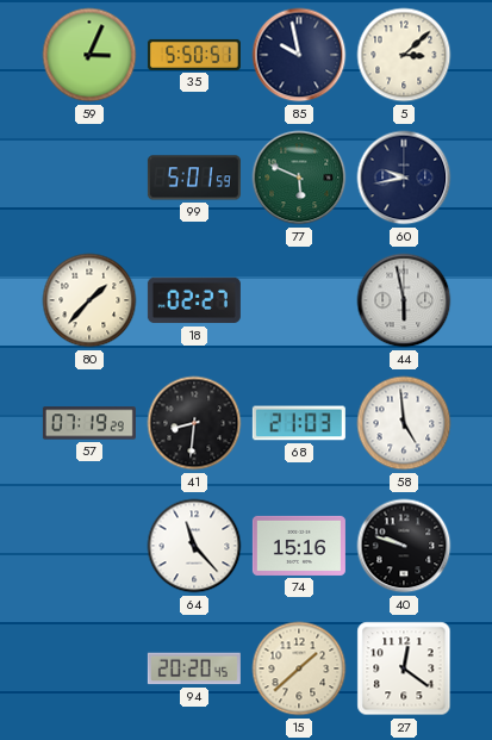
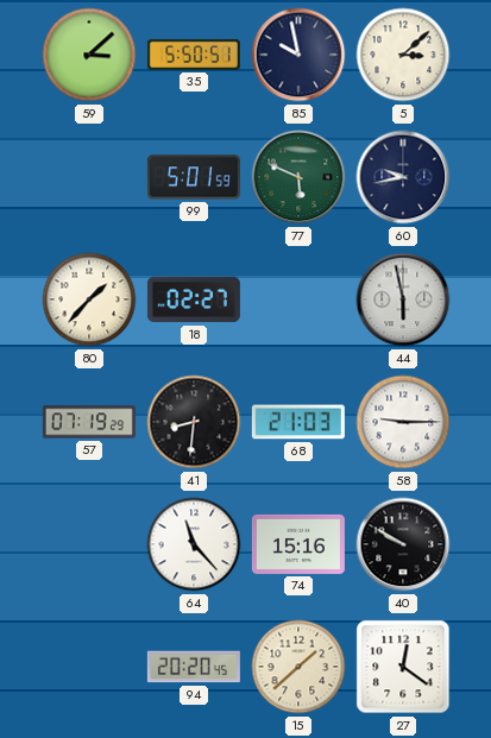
59: 3:04 -> 3:08
58: 4:59 -> 9:15
40: 9:48 -> 9:50
